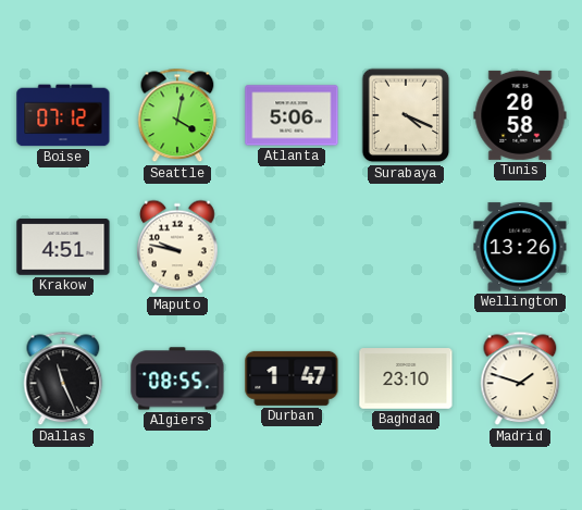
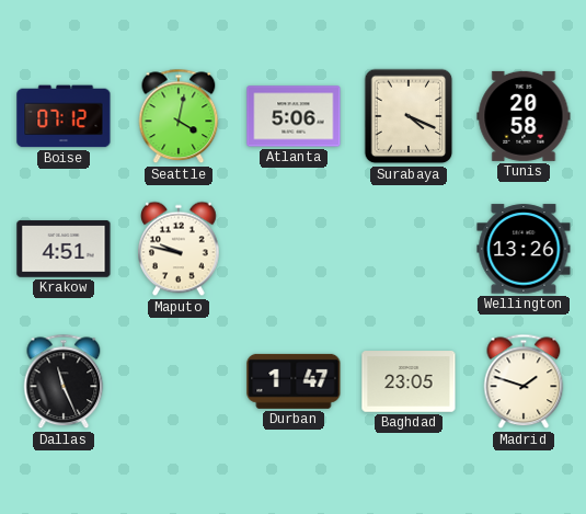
Algiers: 08:55 -> none
Baghdad: 23:10 -> 23:05
